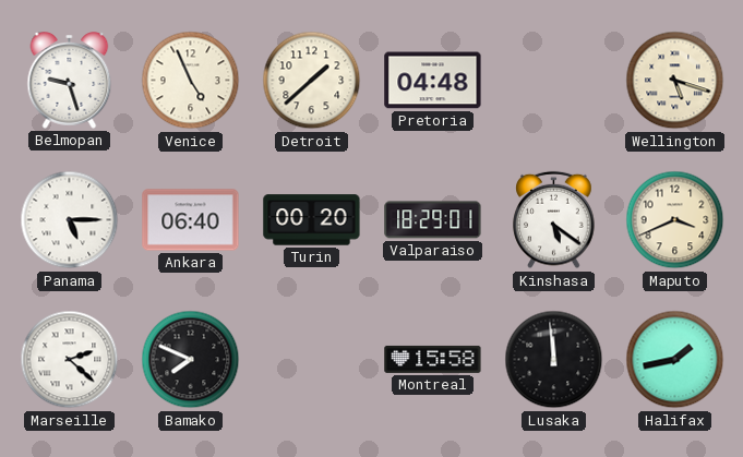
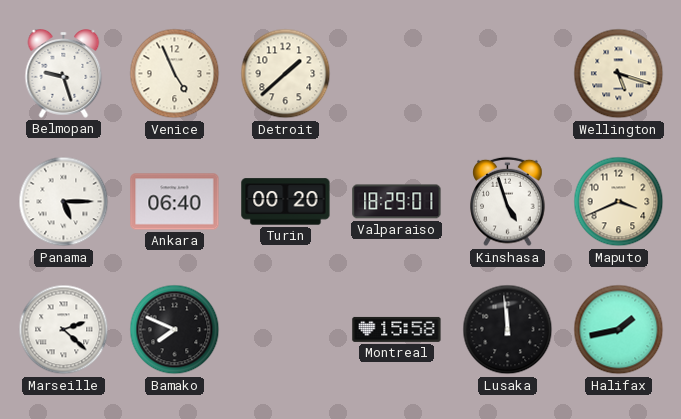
Pretoria: 04:48 -> none
Kinshasa: 5:21 -> 4:57
